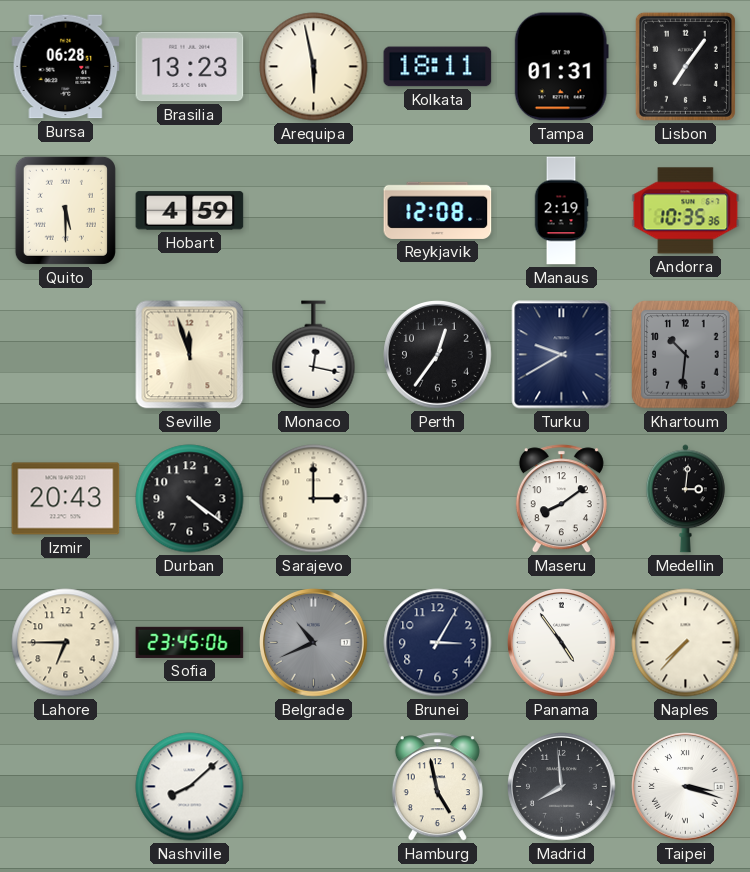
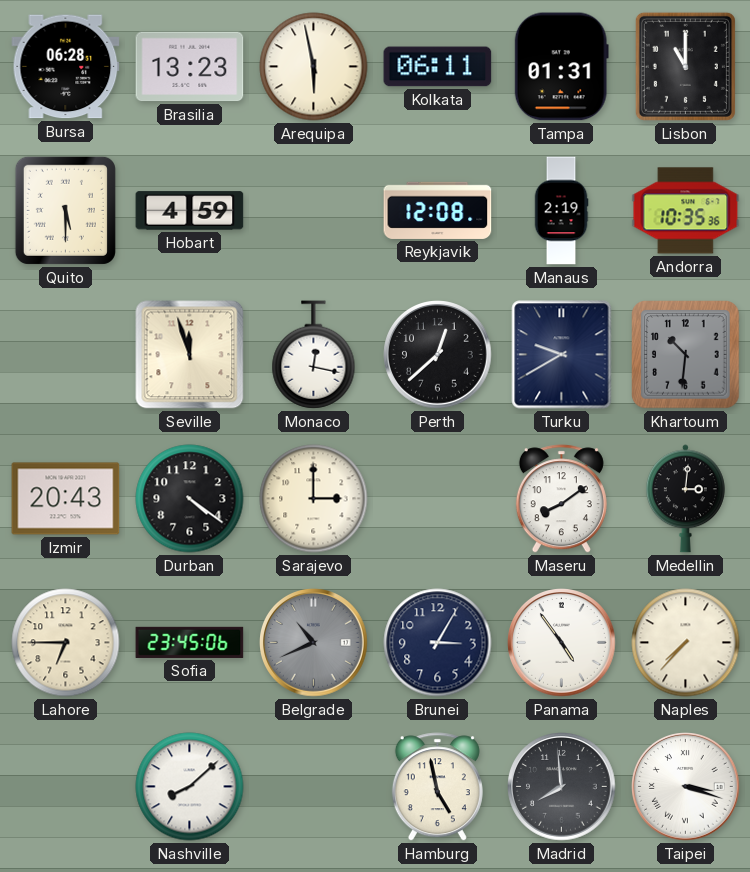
Kolkata: 18:11 -> 06:11
Lisbon: 7:06 -> 11:00
Perth: 12:36 -> 12:38
